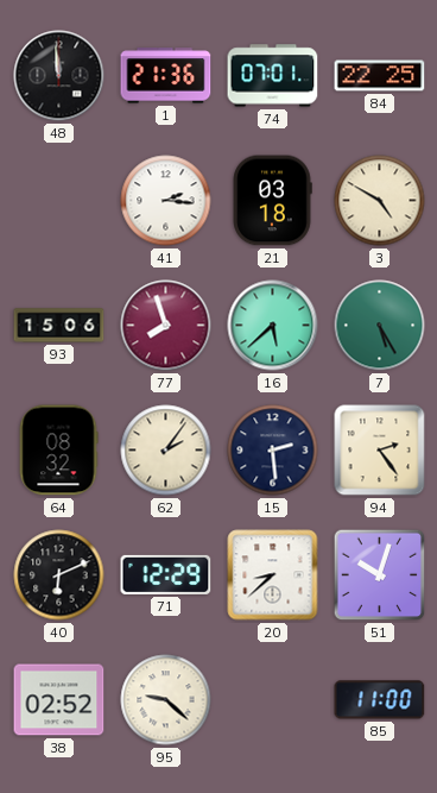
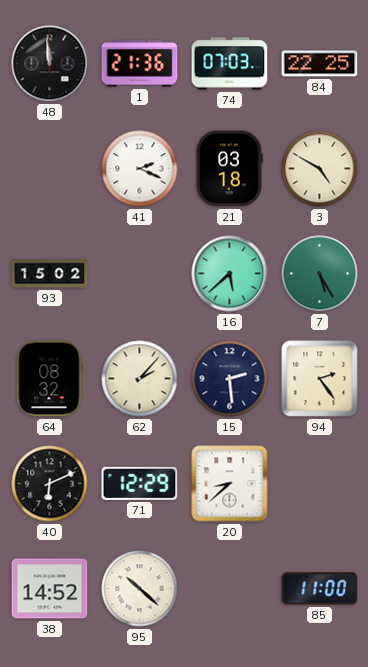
74: 07:01 -> 07:03
41: 2:16 -> 2:19
93: 15:06 -> 15:02
77: 7:57 -> none
62: 2:06 -> 2:07
51: 10:03 -> none
38: 02:52 -> 14:52
95: 9:22 -> 10:22
